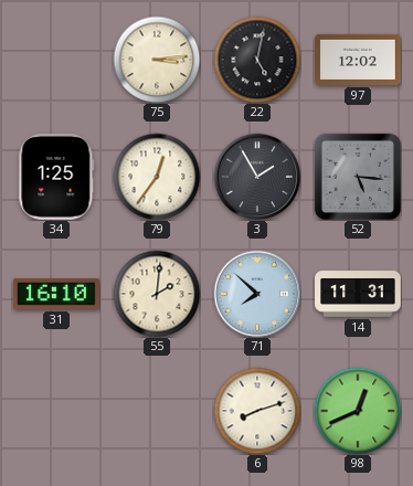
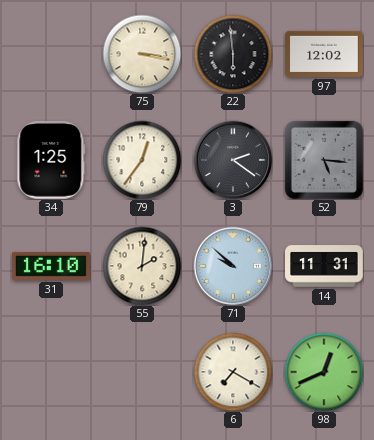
75: 3:14 -> 3:17
22: 5:02 -> 5:59
3: 1:55 -> 2:21
71: 7:52 -> 9:52
6: 8:12 -> 7:20
